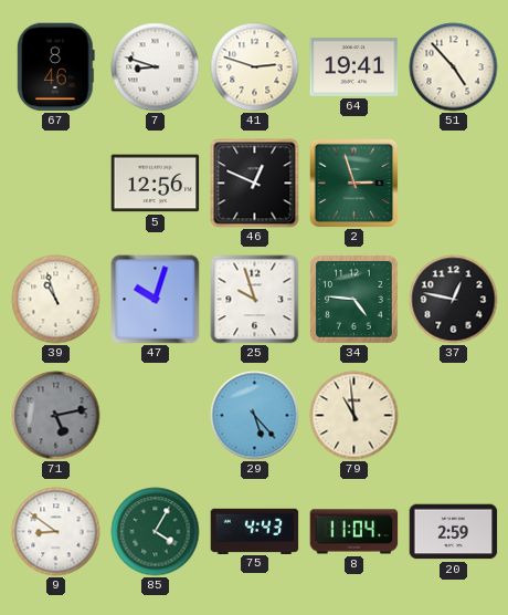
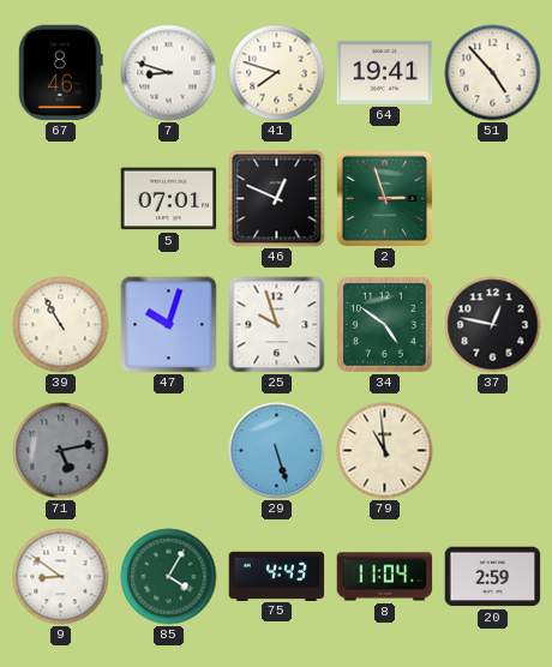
41: 2:48 -> 7:48
5: 12:56 -> 07:01
39: 10:57 -> 10:55
34: 4:46 -> 4:51
29: 5:23 -> 5:27
